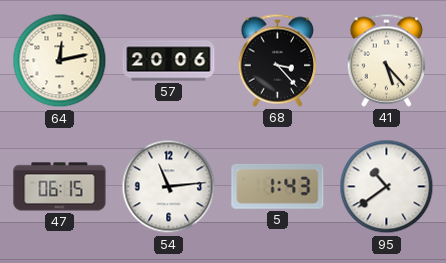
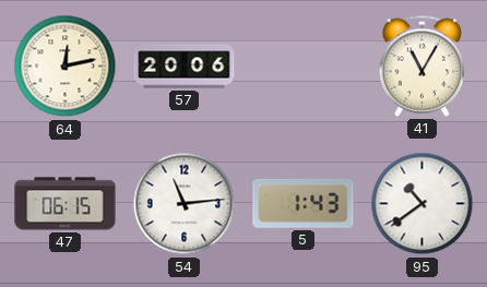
68: 3:23 -> none
41: 5:23 -> 11:05
